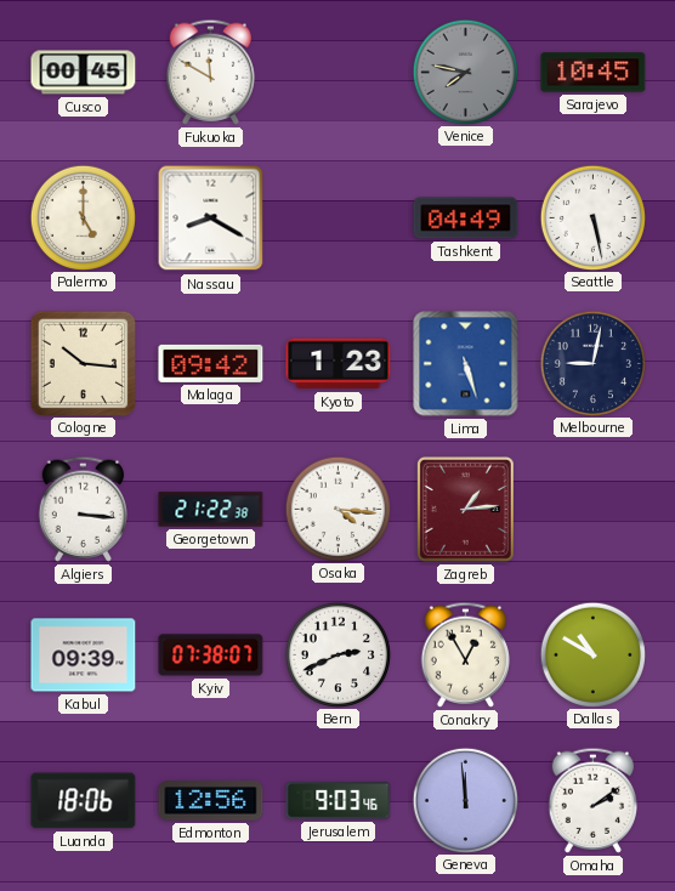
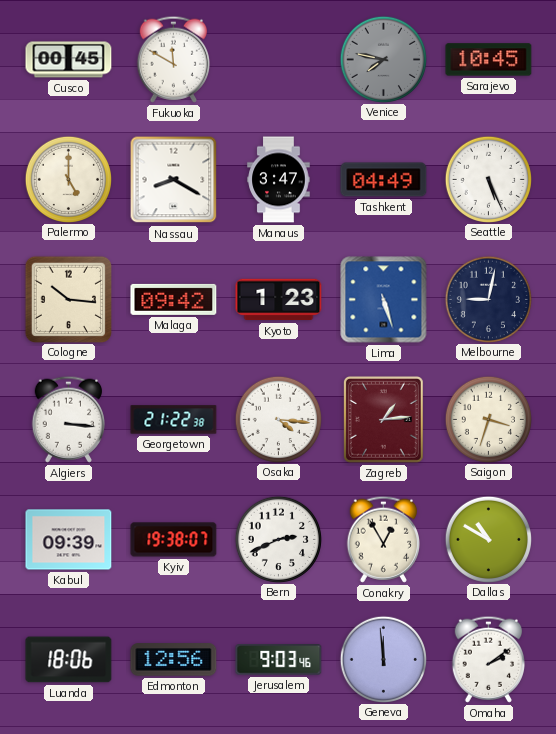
Manaus: none -> 3:47
Seattle: 5:28 -> 5:26
Saigon: none -> 3:33
Kyiv: 07:38 -> 19:38
